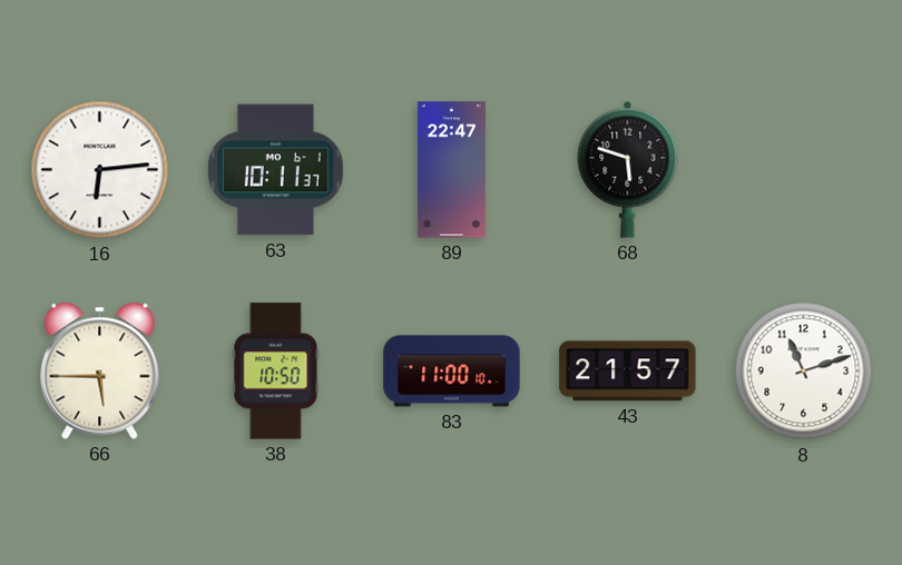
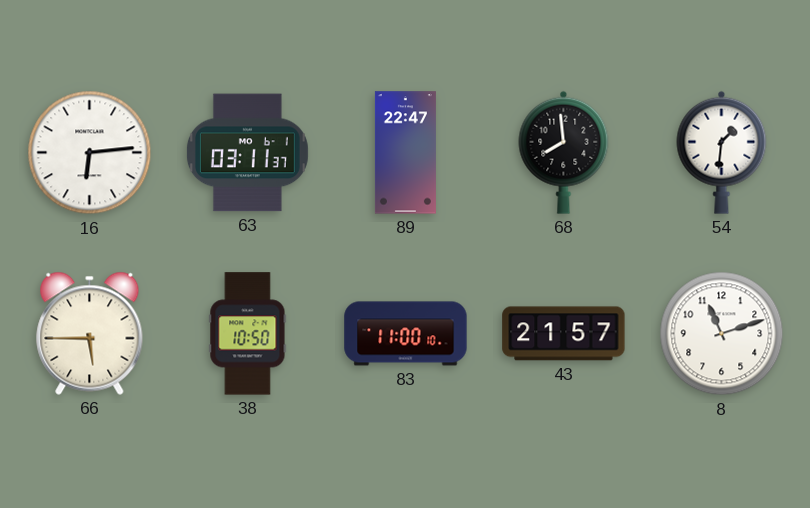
63: 10:11 -> 03:11
68: 5:48 -> 7:59
54: none -> 1:31
